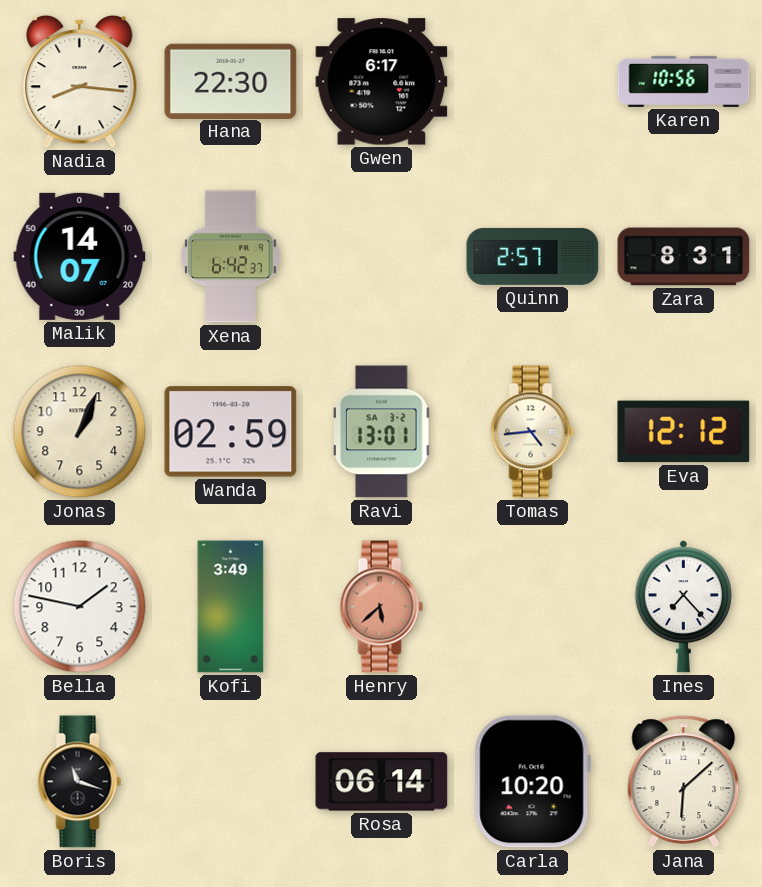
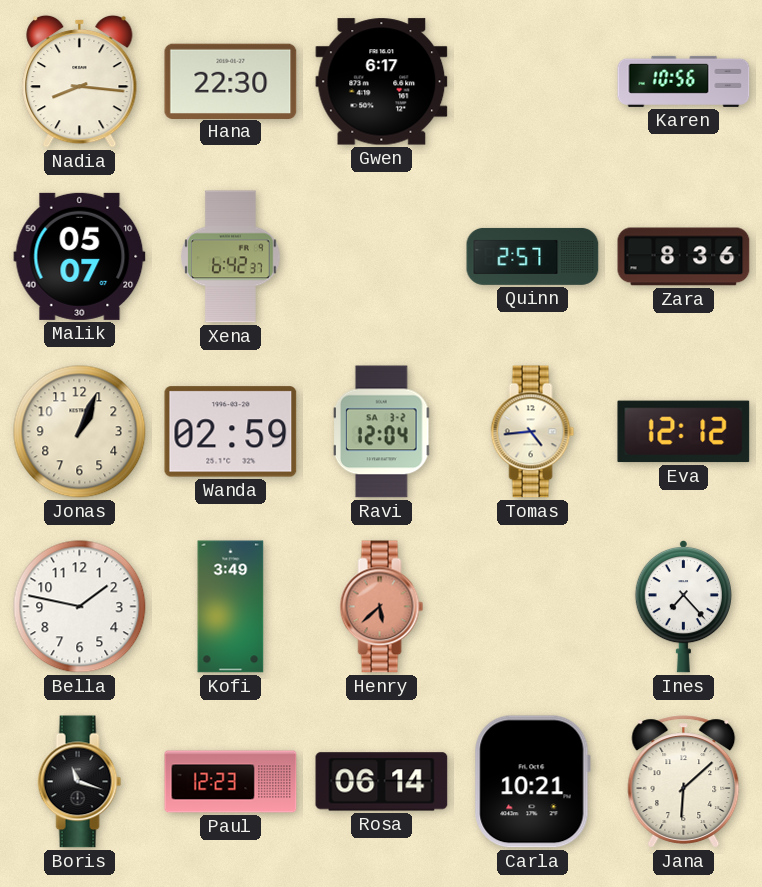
Malik: 14:07 -> 05:07
Zara: 8:31 -> 8:36
Ravi: 13:01 -> 12:04
Paul: none -> 12:23
Carla: 10:20 -> 10:21
